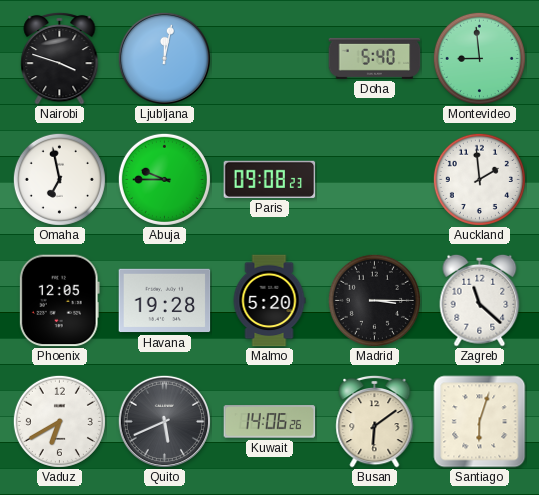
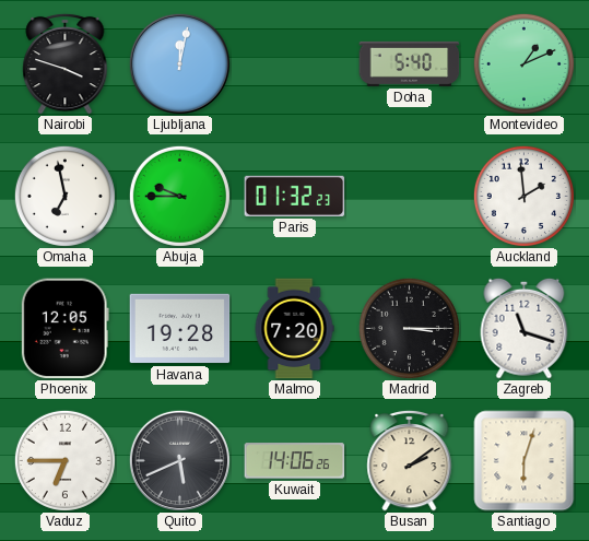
Montevideo: 8:59 -> 1:11
Paris: 09:08 -> 01:32
Malmo: 5:20 -> 7:20
Zagreb: 11:22 -> 11:18
Vaduz: 6:40 -> 6:45
Busan: 6:09 -> 2:09
